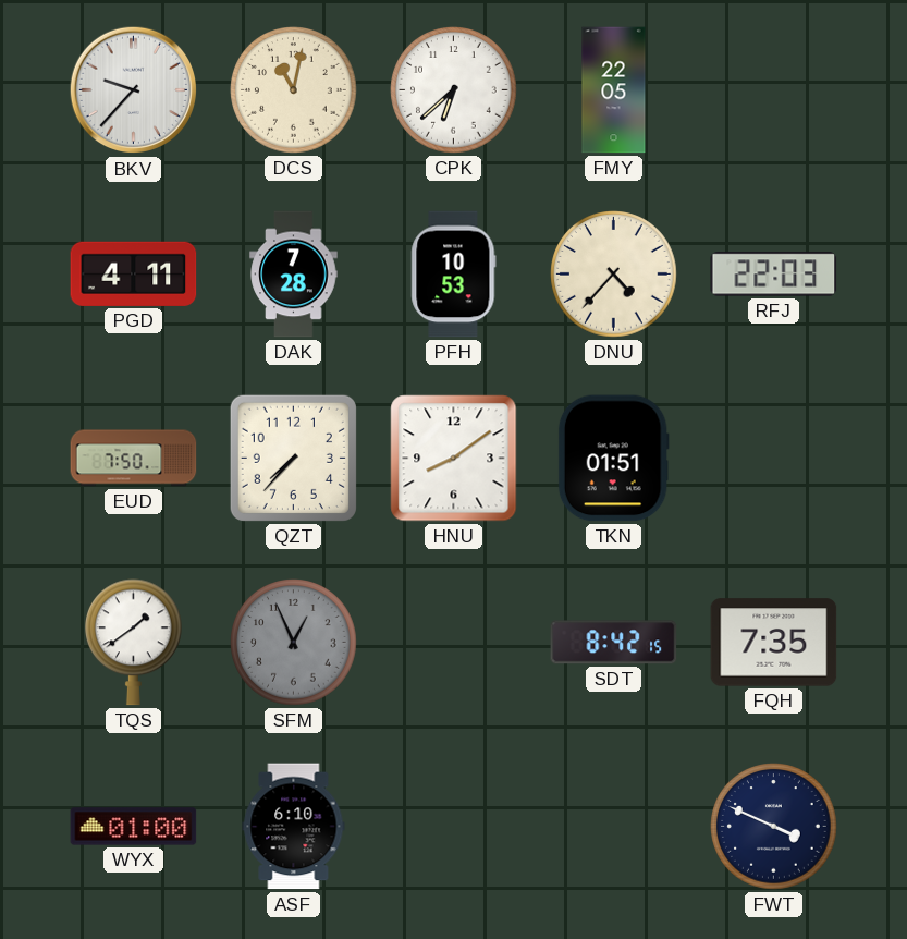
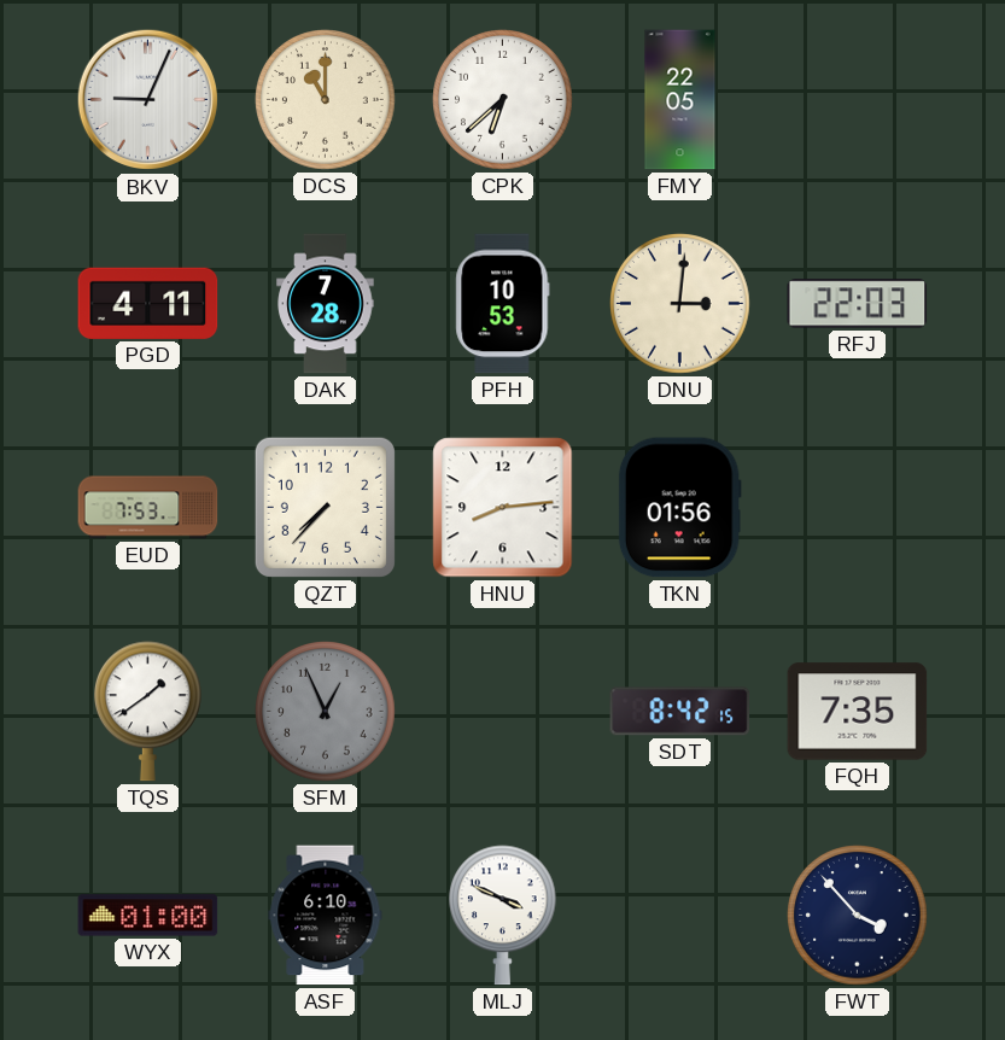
BKV: 9:37 -> 9:04
DCS: 11:02 -> 11:00
DNU: 4:37 -> 3:01
EUD: 7:50 -> 7:53
HNU: 8:09 -> 8:14
TKN: 01:51 -> 01:56
MLJ: none -> 3:49
FWT: 3:49 -> 3:53
